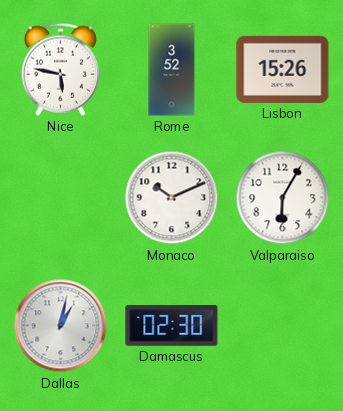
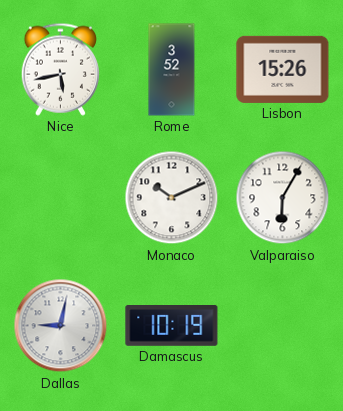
Nice: 5:47 -> 5:43
Dallas: 1:02 -> 9:02
Damascus: 02:30 -> 10:19
